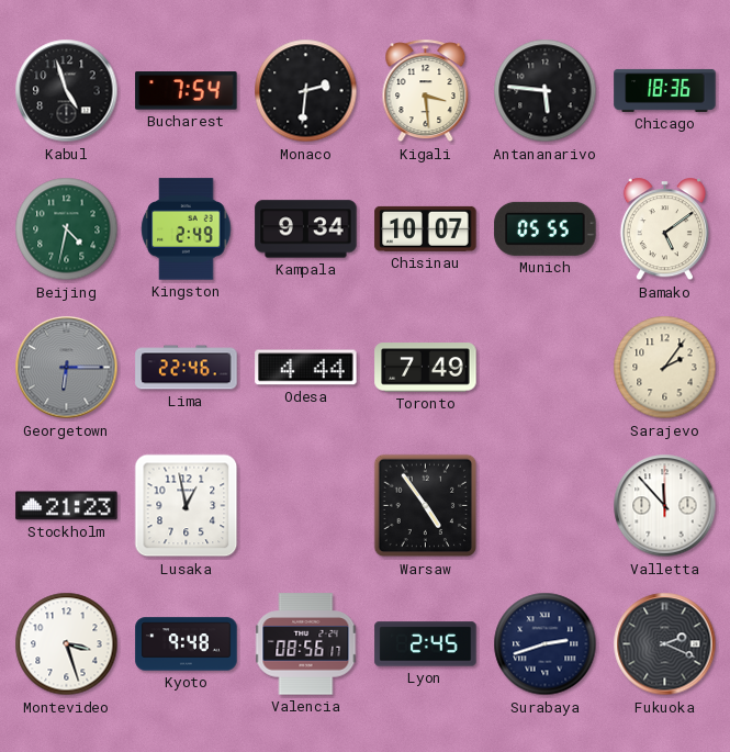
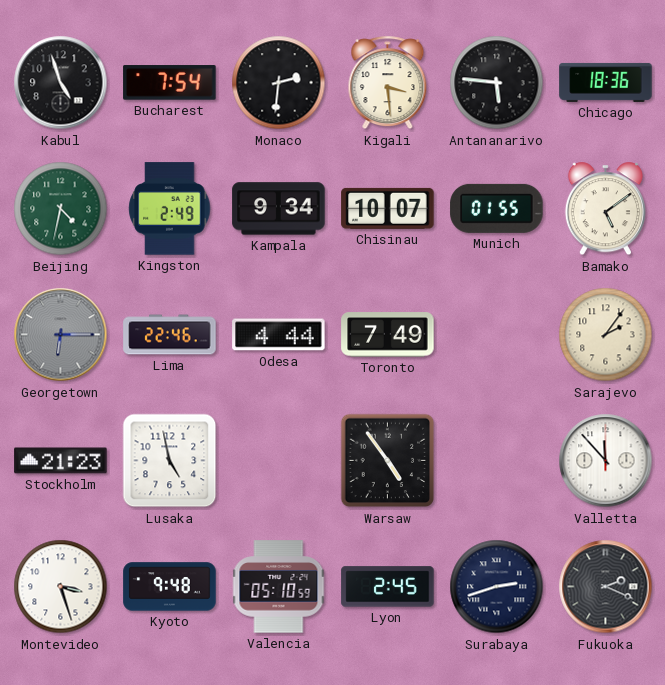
Munich: 05:55 -> 01:55
Lusaka: 12:58 -> 4:58
Valencia: 08:56 -> 05:10
